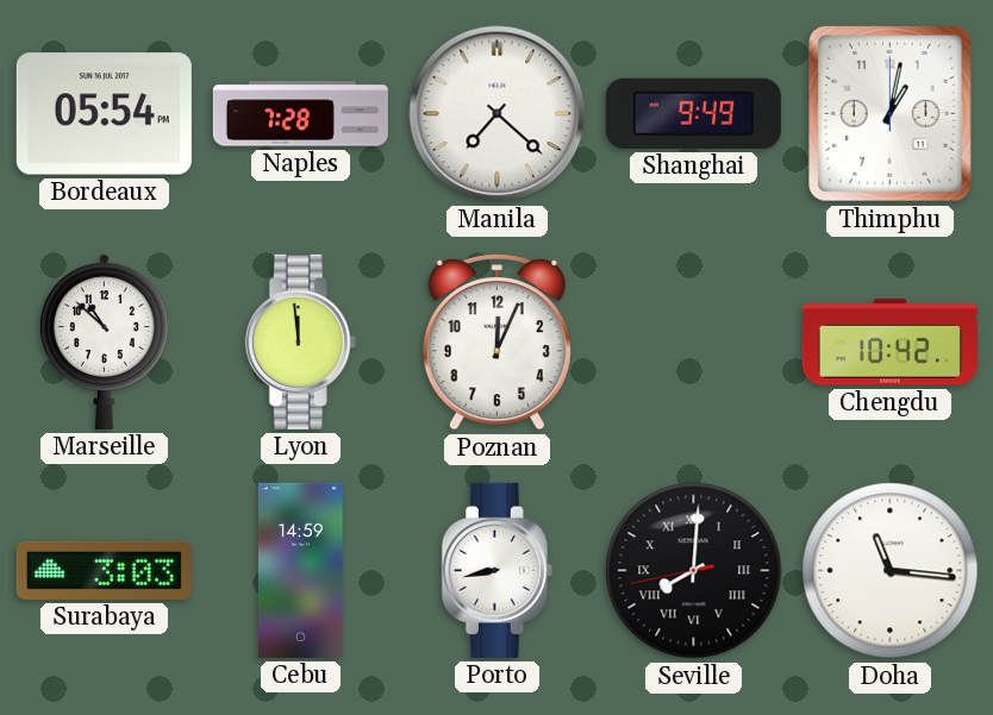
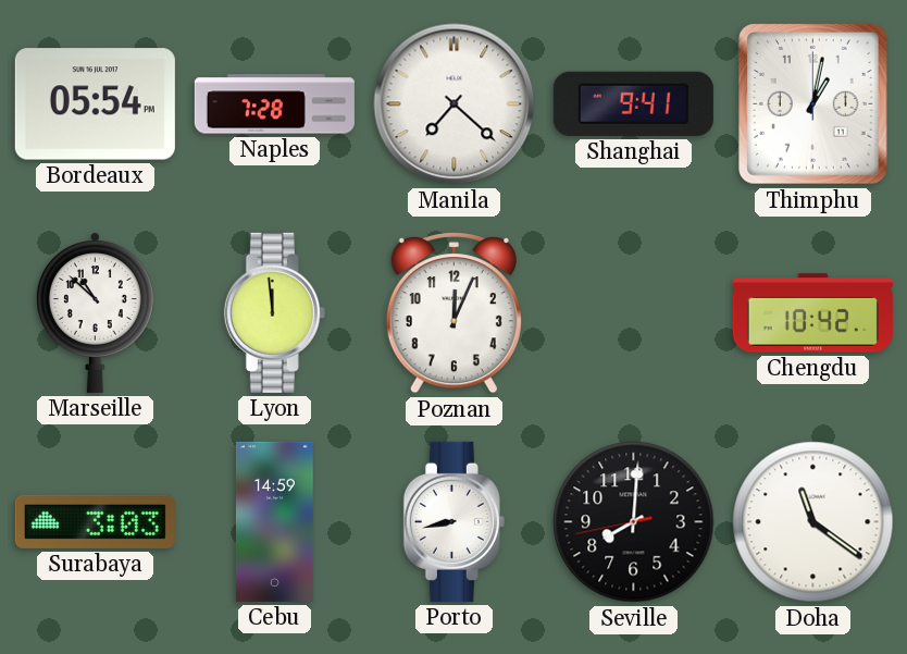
Shanghai: 9:49 -> 9:41
Seville numerals: Roman -> Arabic
Doha: 11:16 -> 11:21
